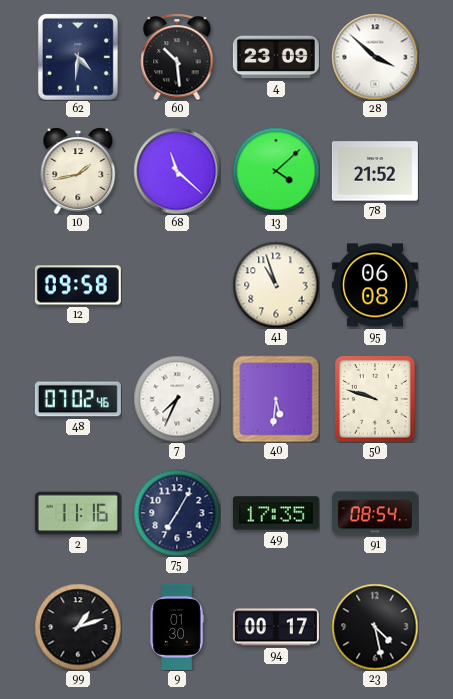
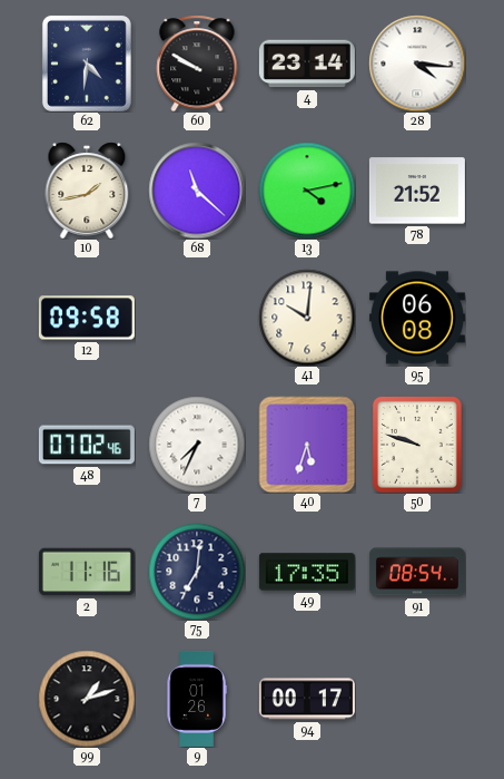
60: 10:29 -> 9:50
4: 23:09 -> 23:14
28: 3:52 -> 4:16
13: 4:08 -> 4:13
41: 10:57 -> 10:01
40: 5:31 -> 5:33
75: 7:05 -> 7:01
9: 01:30 -> 01:26
23: 4:28 -> none
